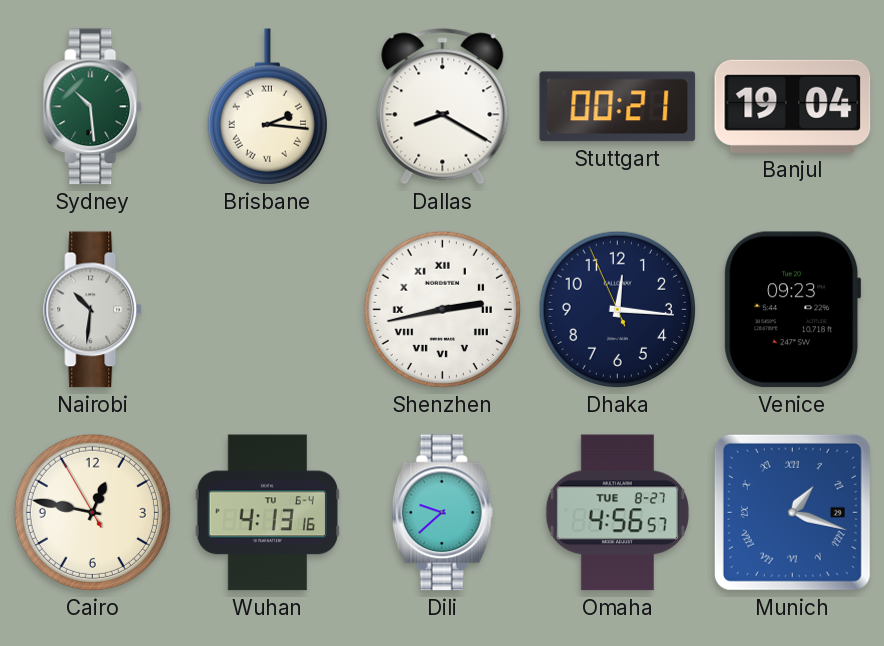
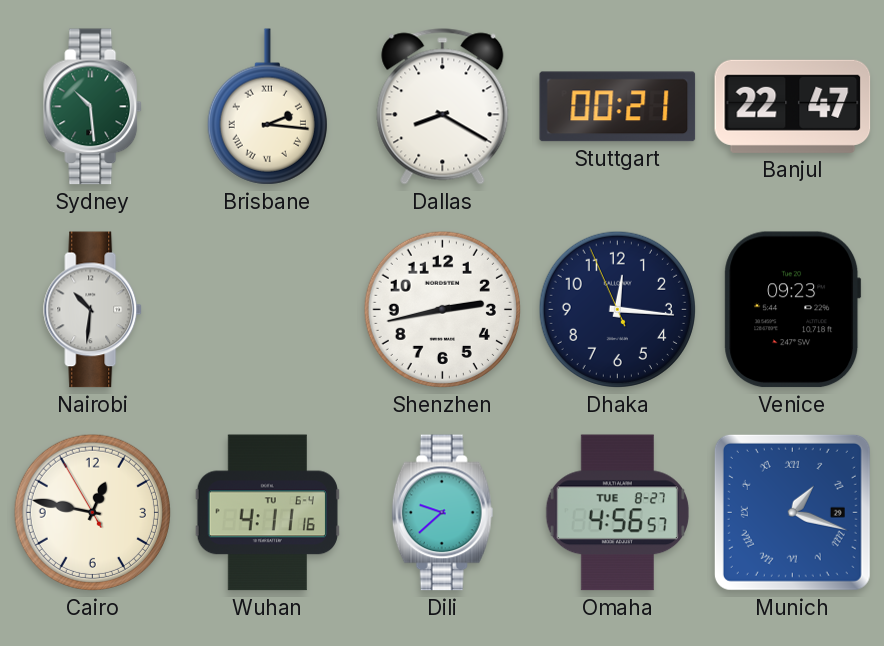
Banjul: 19:04 -> 22:47
Shenzhen numerals: Roman -> Arabic
Wuhan: 4:13 -> 4:11
